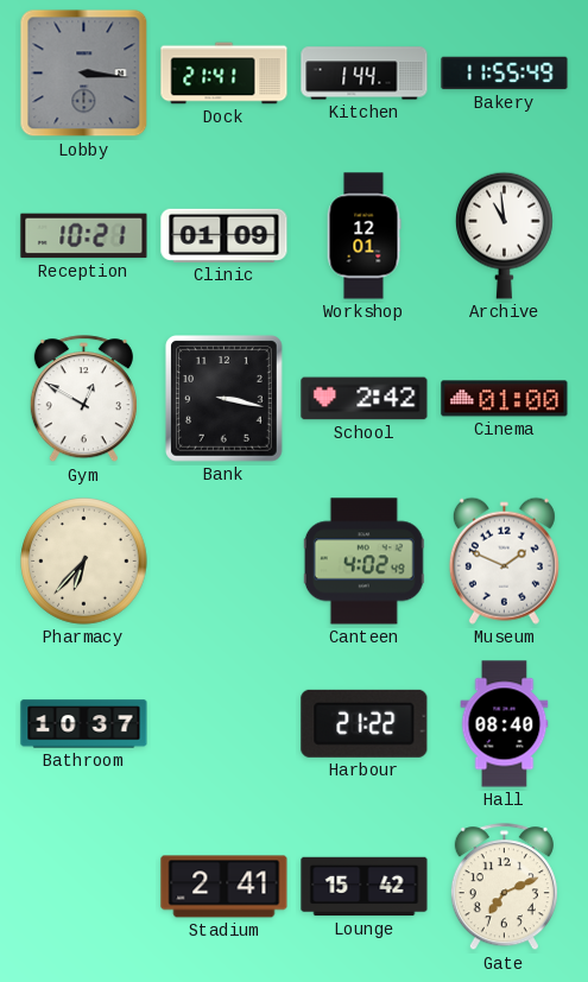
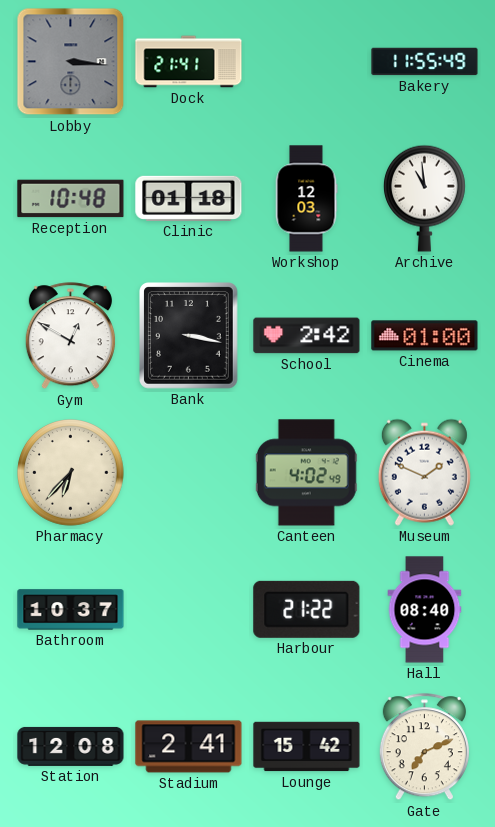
Kitchen: 1:44 -> none
Reception: 10:21 -> 10:48
Clinic: 01:09 -> 01:18
Workshop: 12:01 -> 12:03
Station: none -> 12:08
